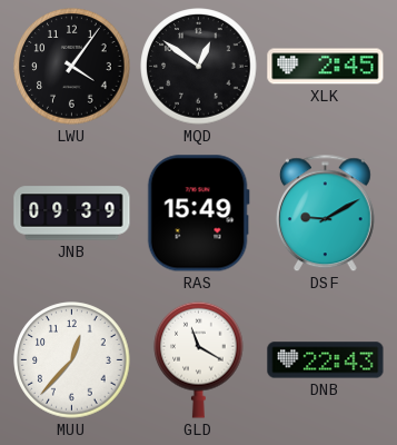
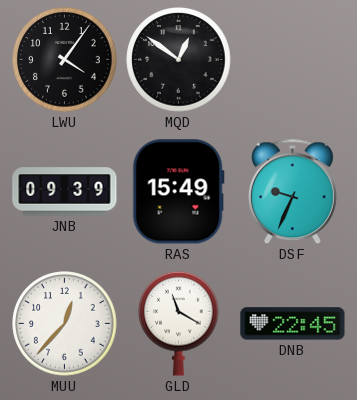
XLK: 2:45 -> none
DSF: 9:10 -> 9:34
DNB: 22:43 -> 22:45
